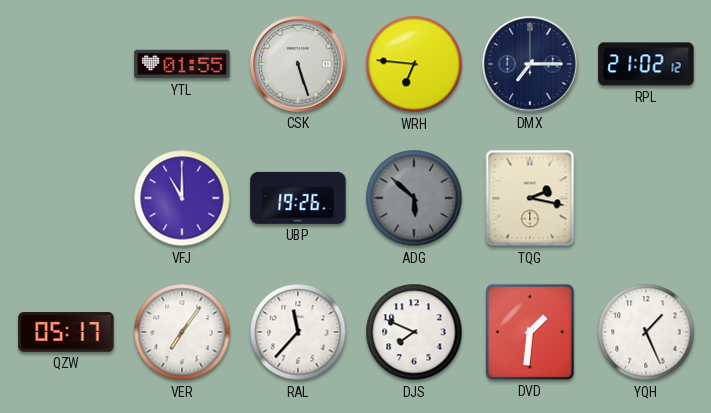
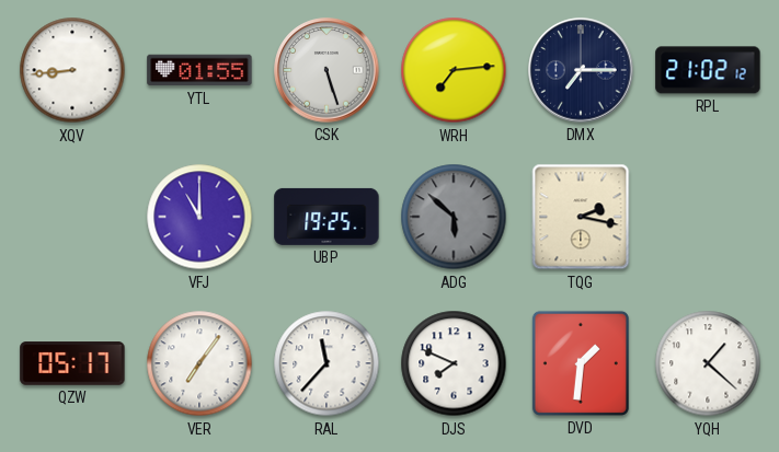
XQV: none -> 8:44
WRH: 6:46 -> 7:14
UBP: 19:26 -> 19:25
YQH: 1:26 -> 1:22
